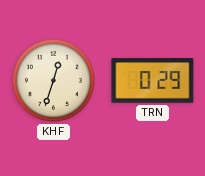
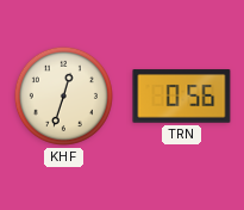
TRN: 0:29 -> 0:56
